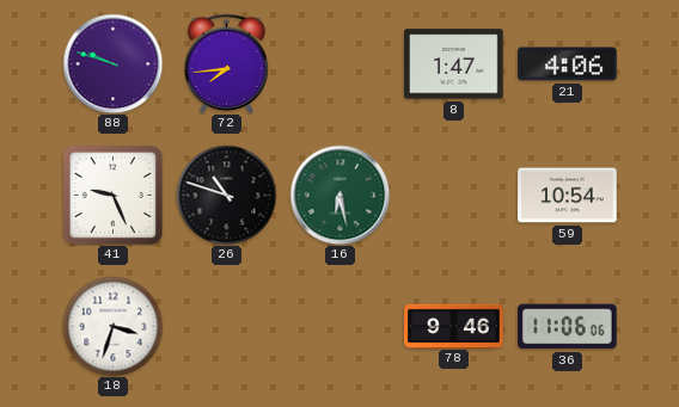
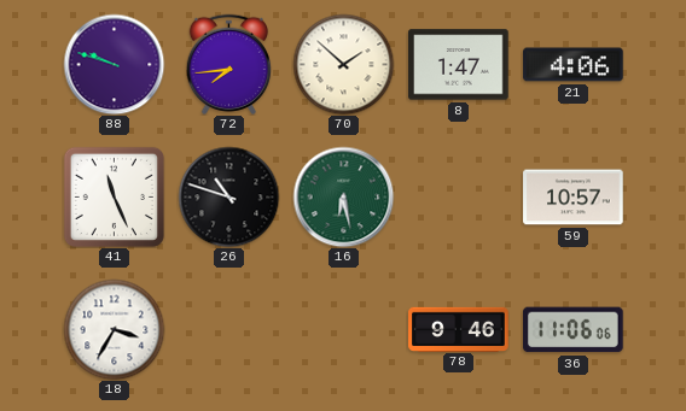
70: none -> 1:52
41: 9:26 -> 11:26
59: 10:54 -> 10:57
18: 3:33 -> 3:35
